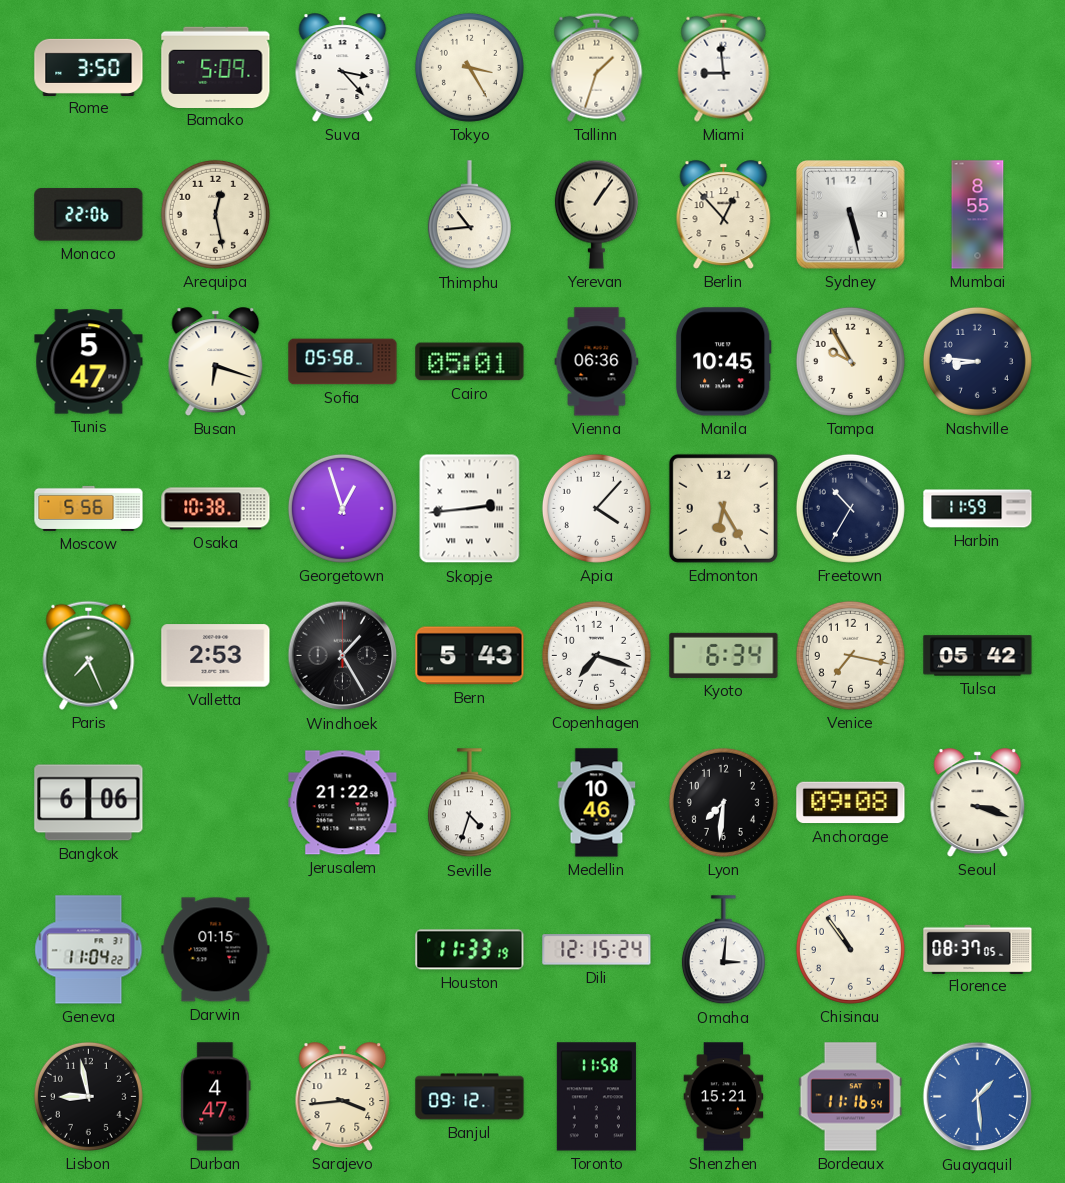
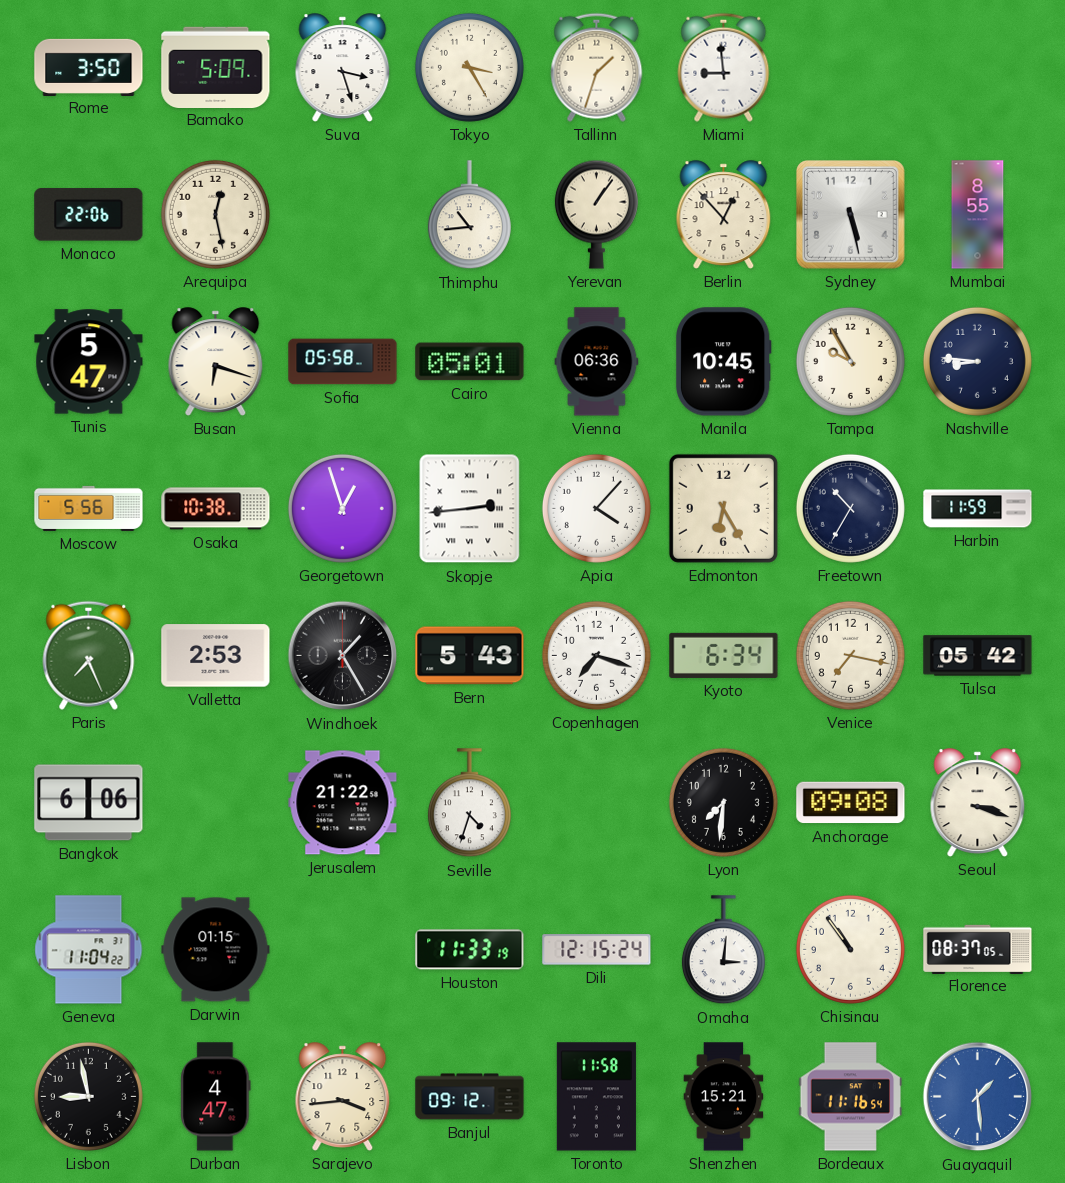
Suva: 3:23 -> 3:27
Medellin: 10:46 -> none
